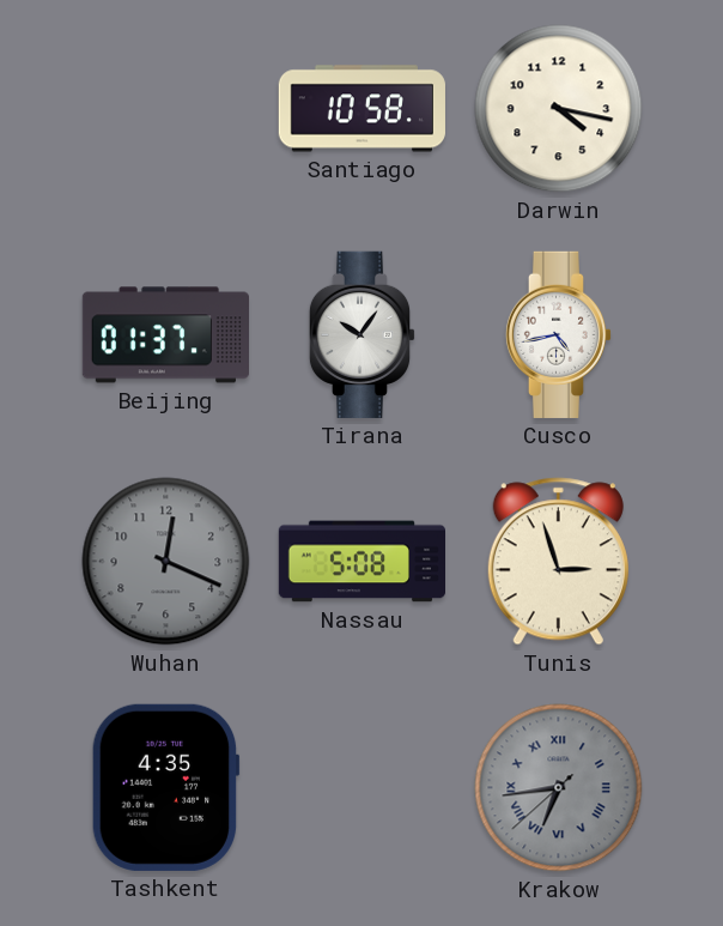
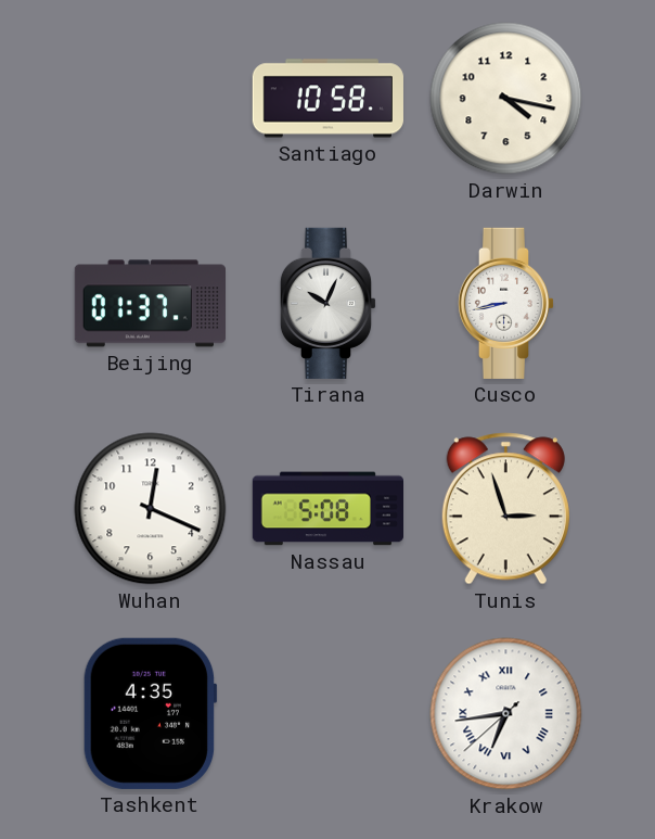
Tirana: 10:06 -> 10:04
Cusco: 4:43 -> 8:43
Wuhan dial: grey -> white
Krakow dial: grey -> white
